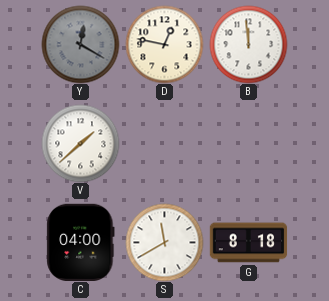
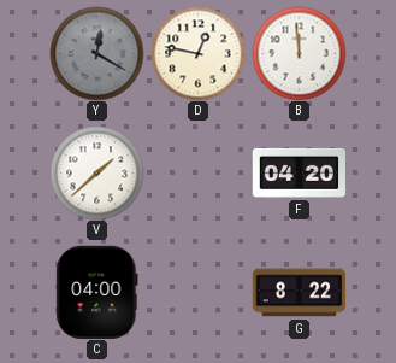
F: none -> 04:20
S: 11:40 -> none
G: 8:18 -> 8:22
